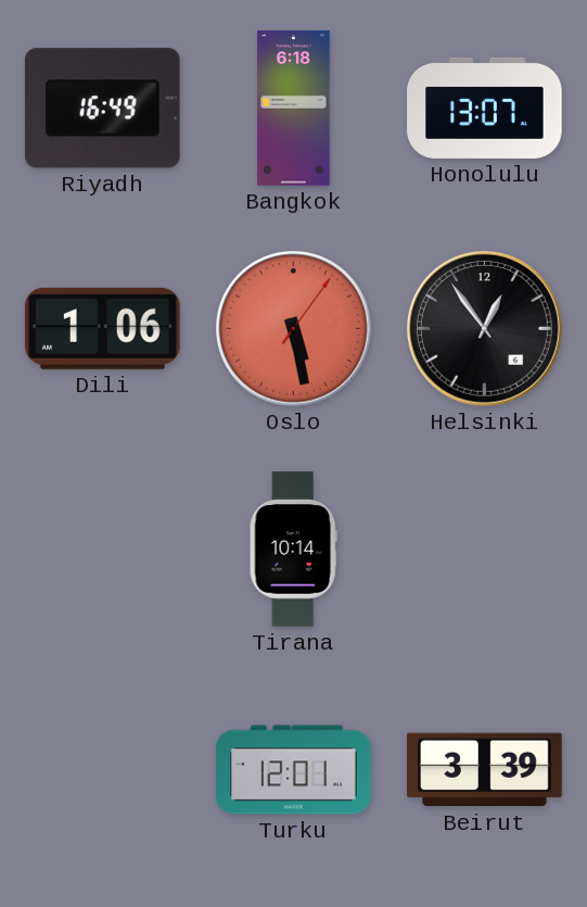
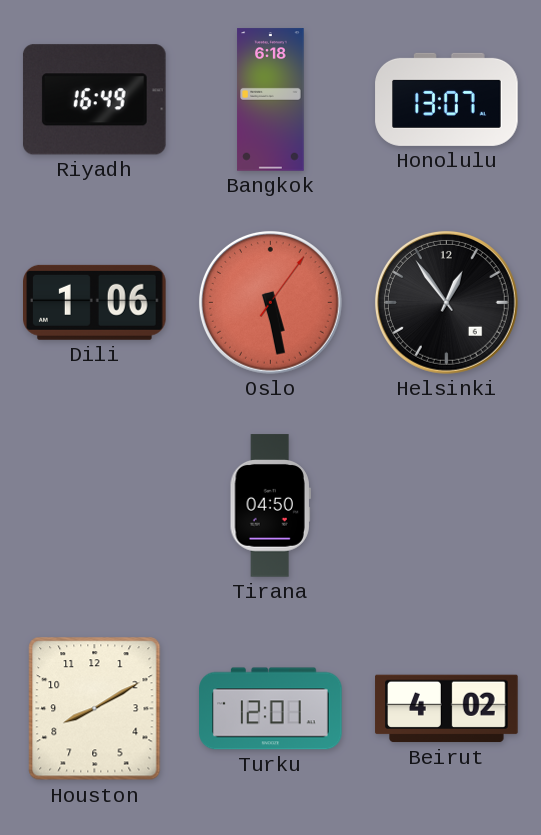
Tirana: 10:14 -> 04:50
Houston: none -> 8:10
Beirut: 3:39 -> 4:02
